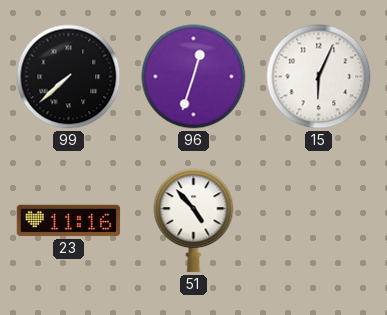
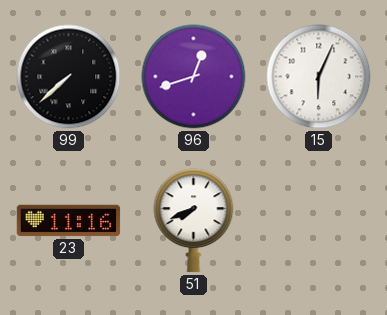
96: 12:33 -> 12:42
51: 4:53 -> 7:41
